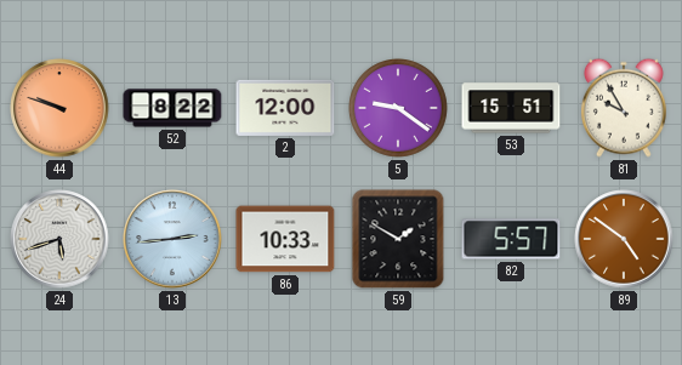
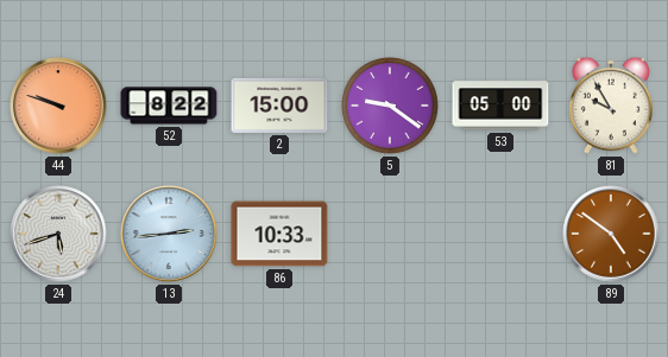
2: 12:00 -> 15:00
53: 15:51 -> 05:00
59: 1:50 -> none
82: 5:57 -> none
